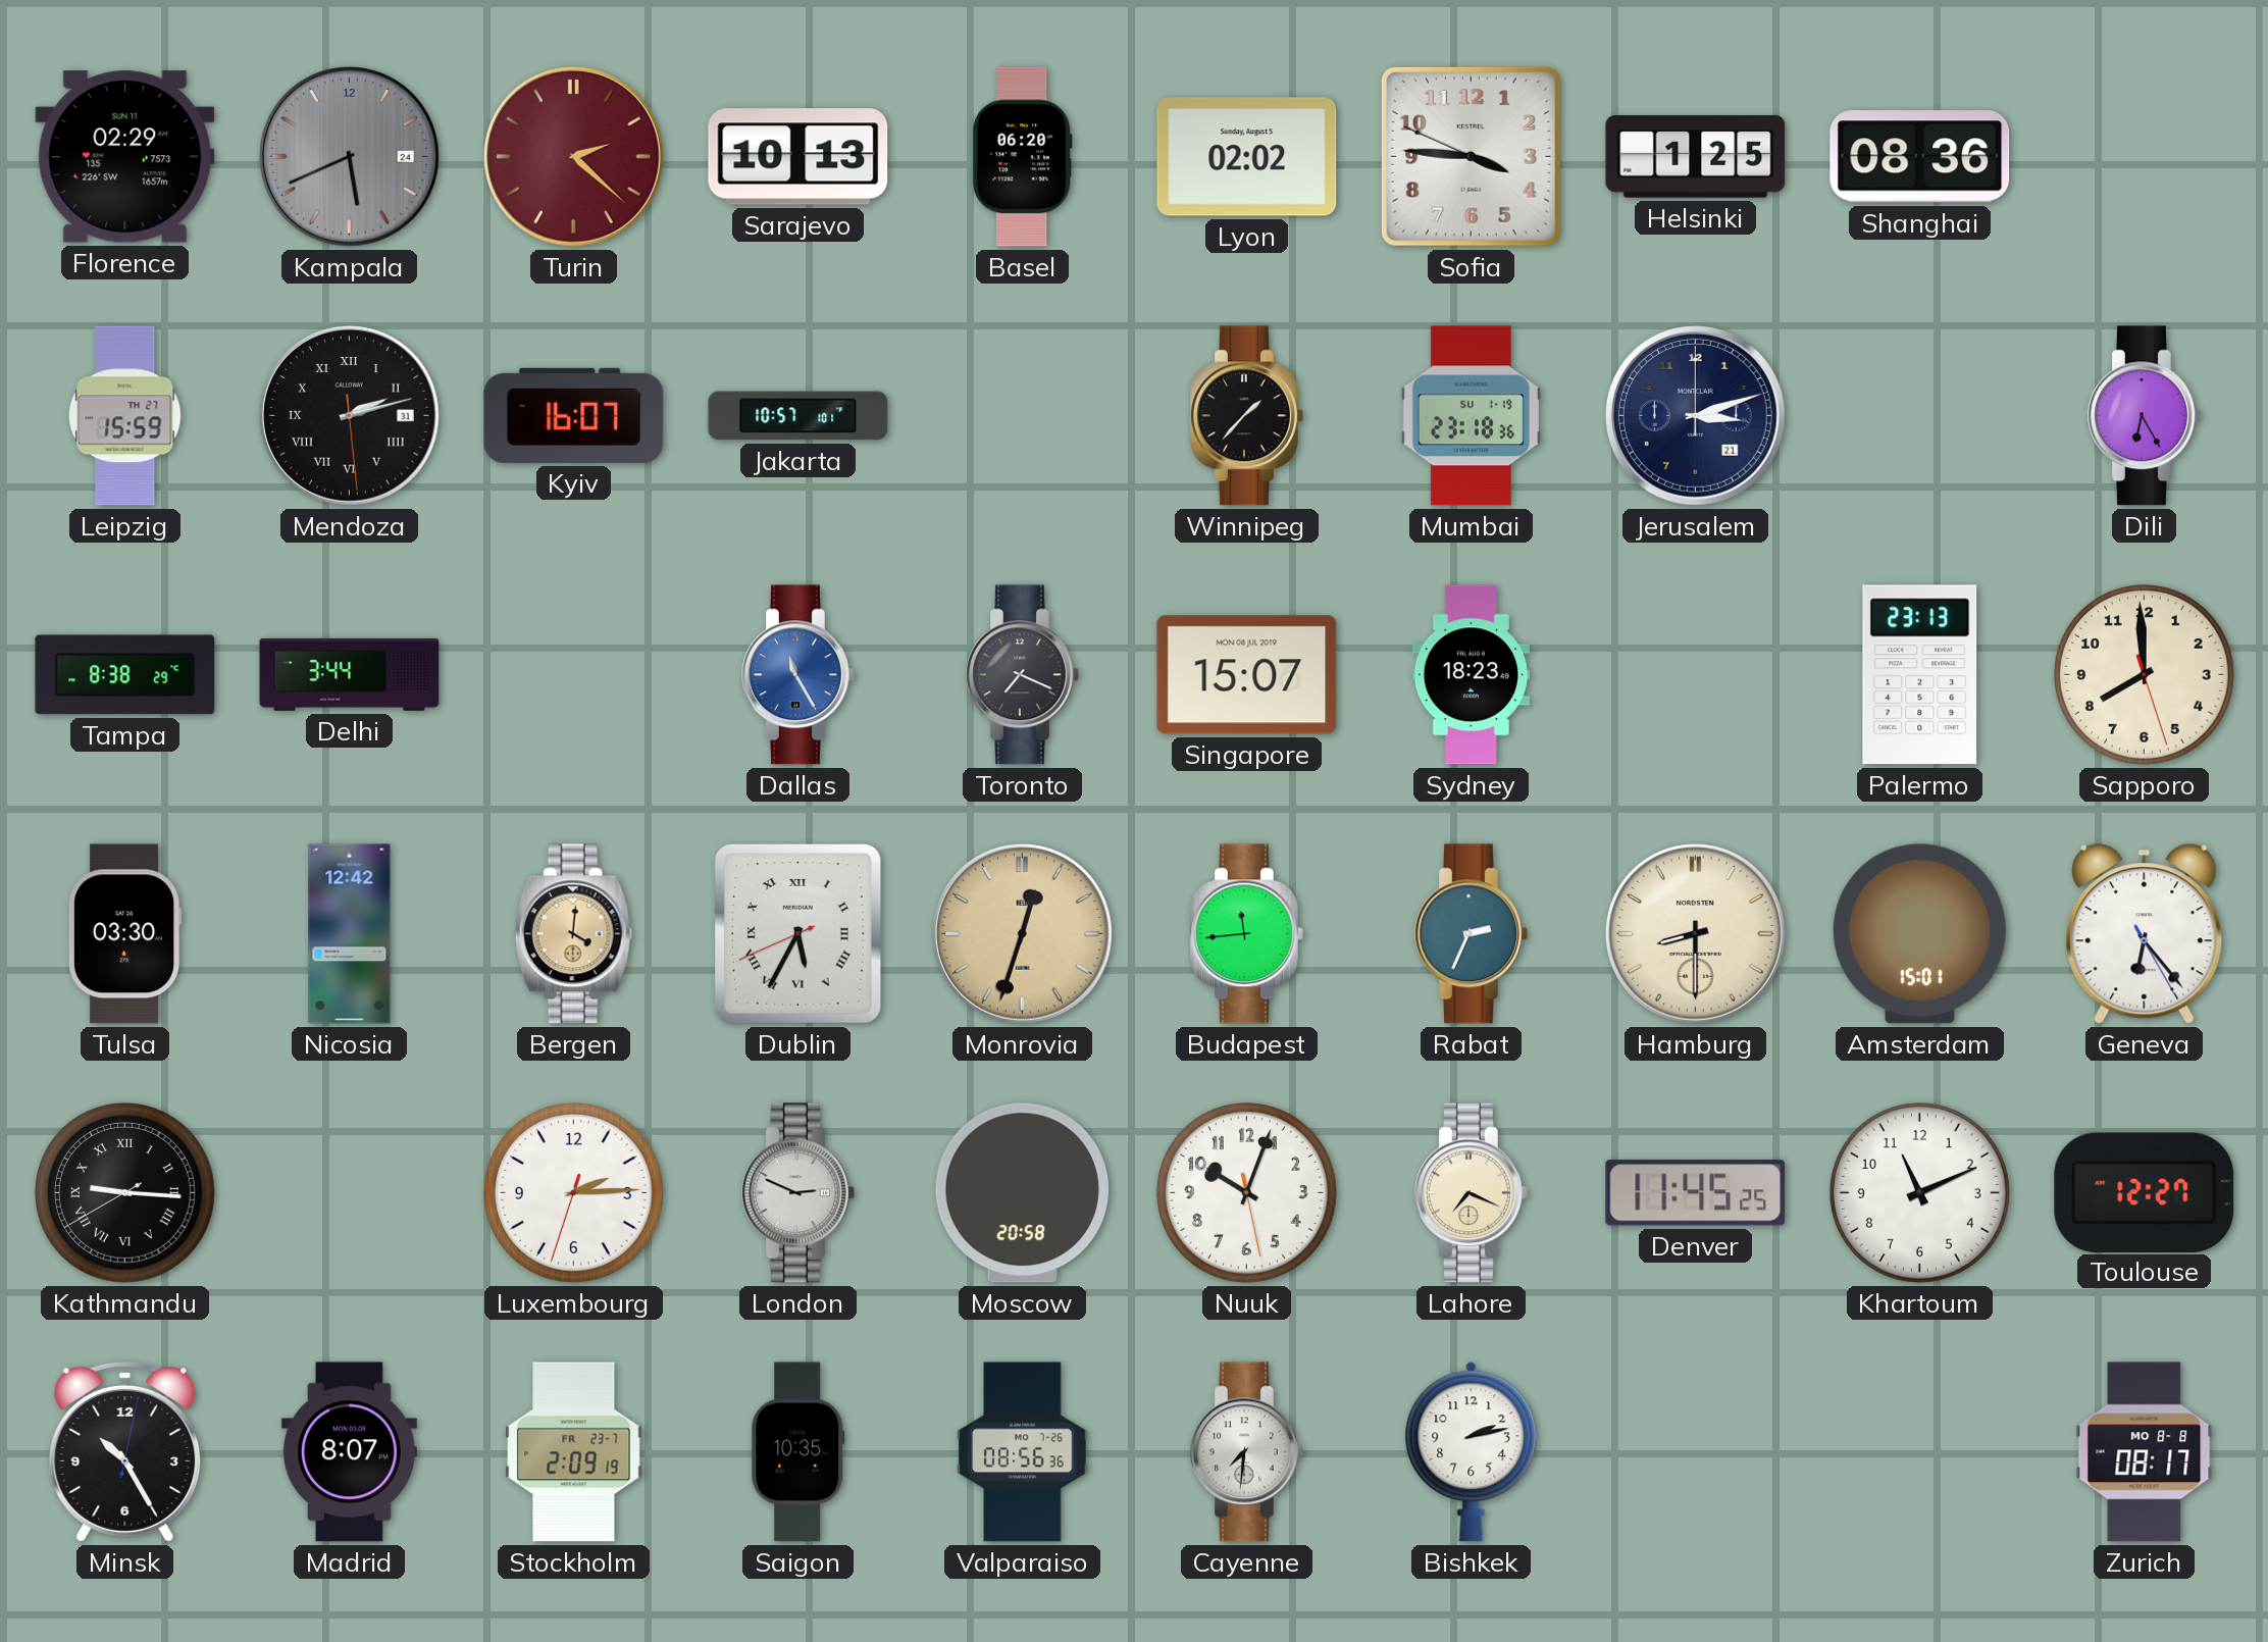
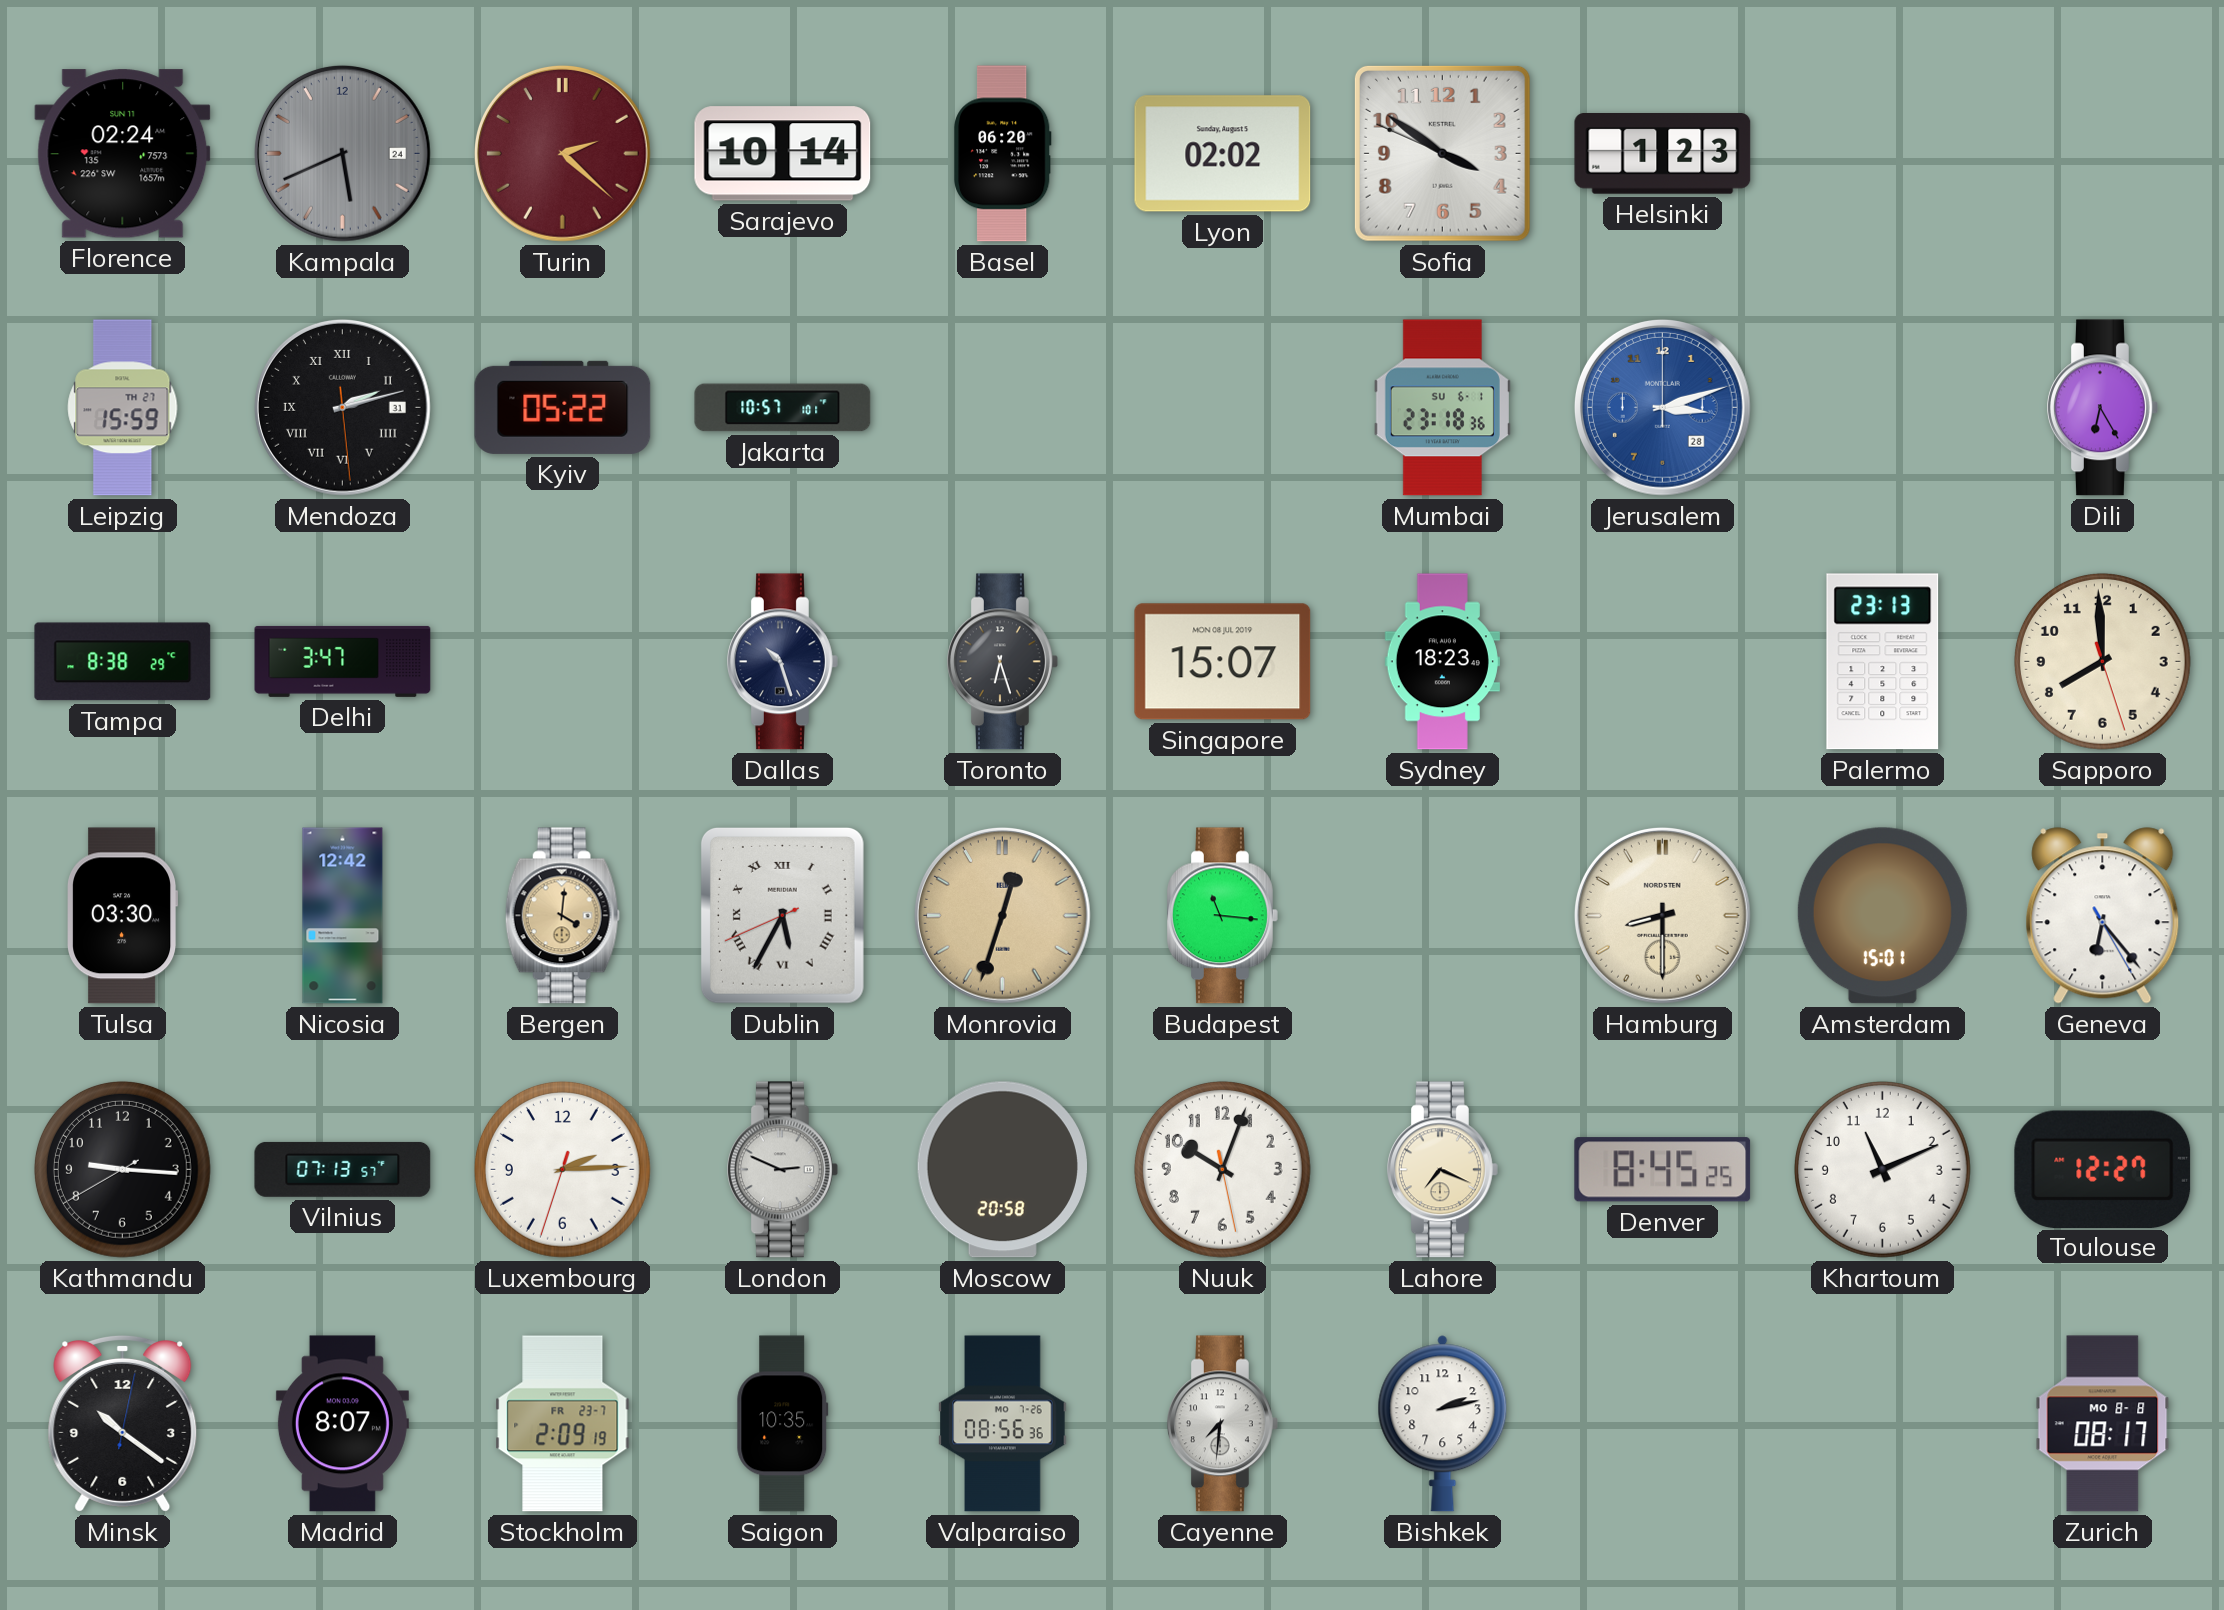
Florence: 02:29 -> 02:24
Sarajevo: 10:13 -> 10:14
Sofia: 3:45 -> 3:50
Helsinki: 1:25 -> 1:23
Shanghai: 08:36 -> none
Kyiv: 16:07 -> 05:22
Winnipeg: 1:37 -> none
Mumbai date: SU 1-19 -> SU 6-1
Jerusalem date: 21 -> 28
Jerusalem dial: navy -> blue
Delhi: 3:44 -> 3:47
Dallas: 11:25 -> 10:27
Dallas dial: blue -> navy
Toronto: 7:19 -> 6:27
Budapest: 11:44 -> 11:16
Rabat: 2:34 -> none
Kathmandu numerals: Roman -> Arabic
Vilnius: none -> 07:13
Denver: 11:45 -> 8:45
Minsk: 10:25 -> 10:21
